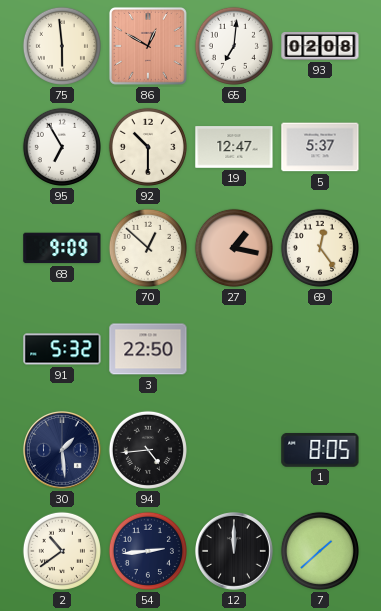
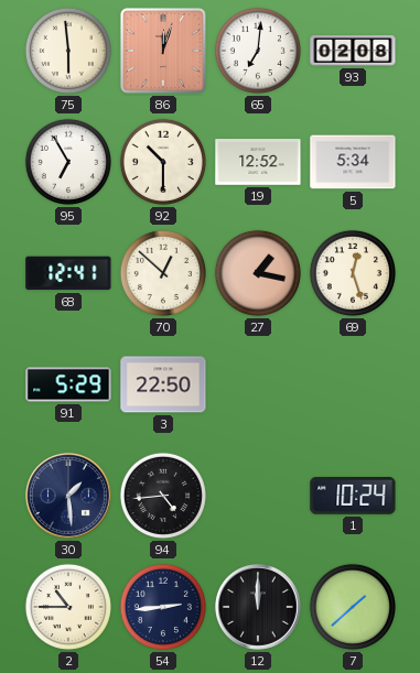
86: 12:50 -> 12:03
19: 12:47 -> 12:52
5: 5:37 -> 5:34
68: 9:09 -> 12:41
69: 12:24 -> 12:27
91: 5:32 -> 5:29
1: 8:05 -> 10:24
2: 10:39 -> 10:45
